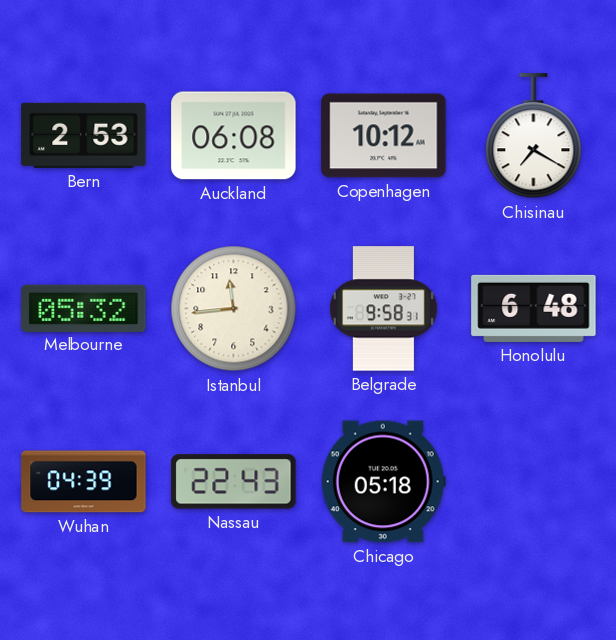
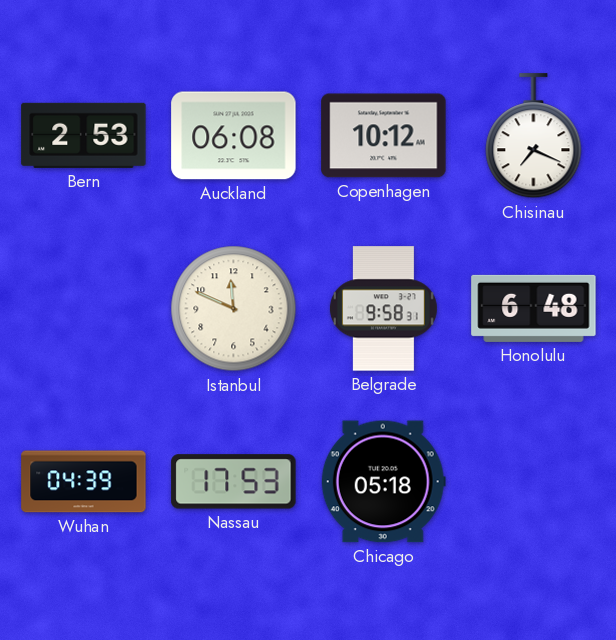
Chisinau: 7:20 -> 7:19
Melbourne: 05:32 -> none
Istanbul: 11:44 -> 11:49
Nassau: 22:43 -> 17:53
